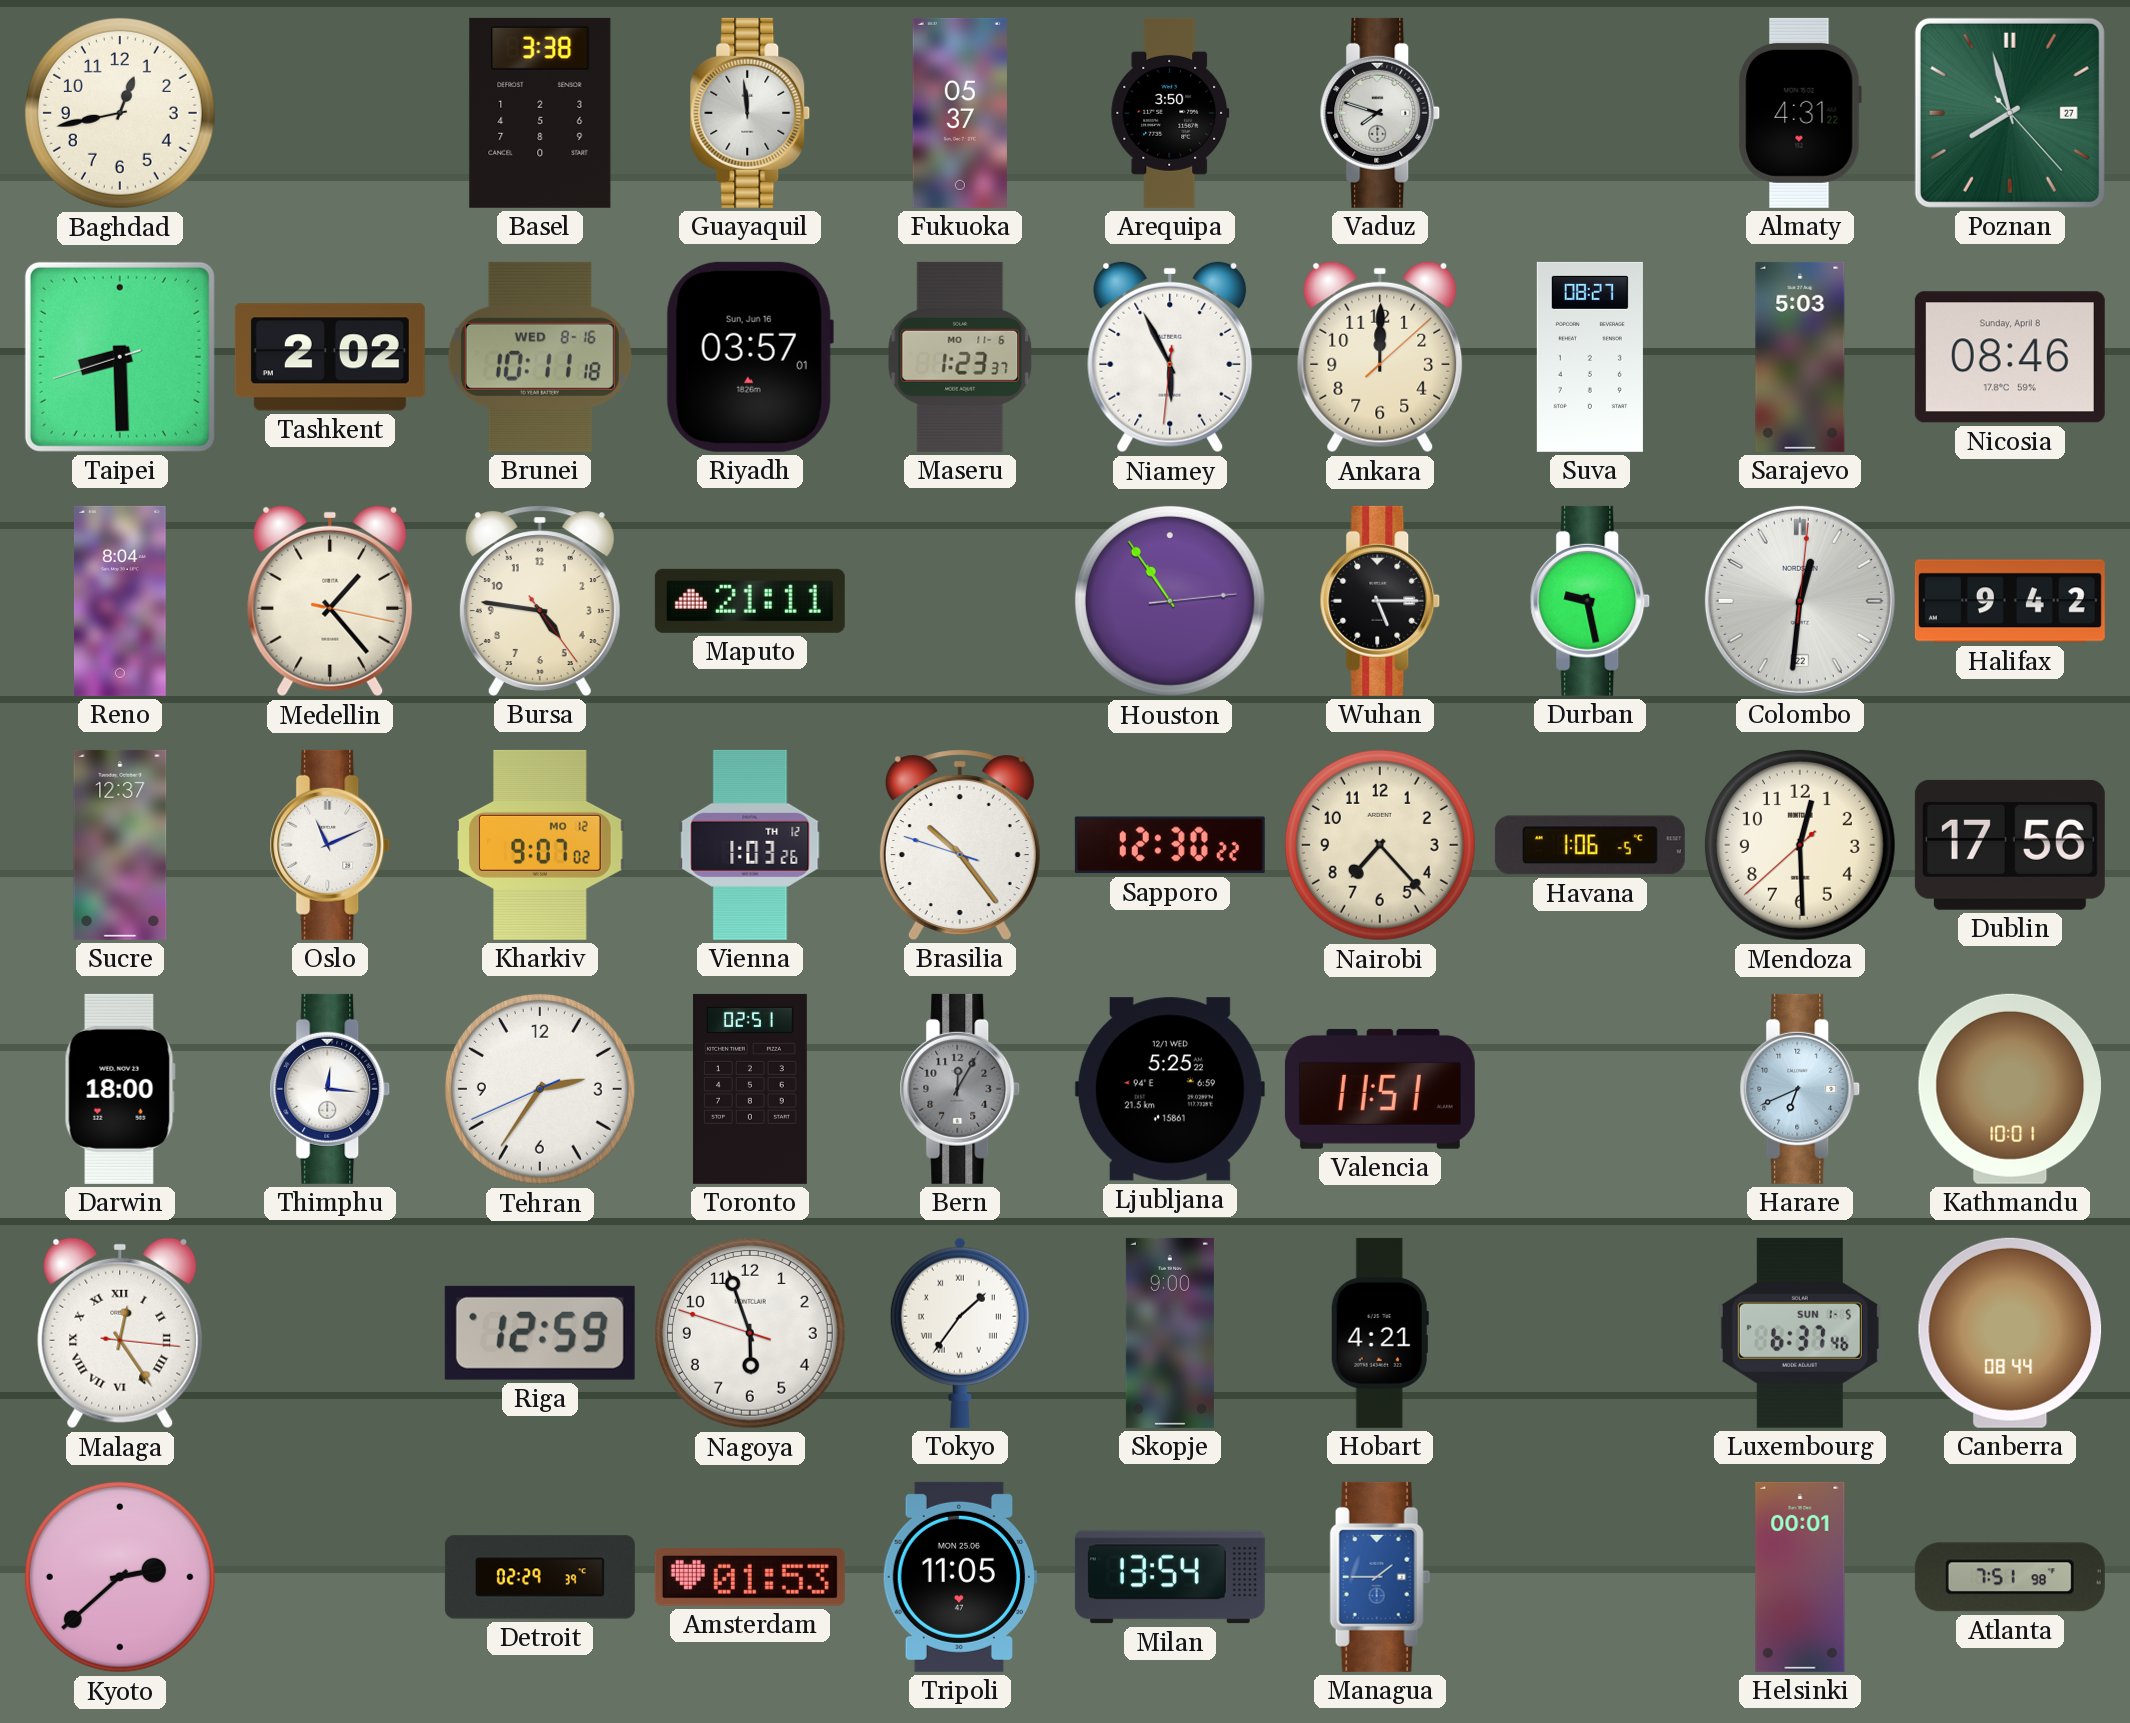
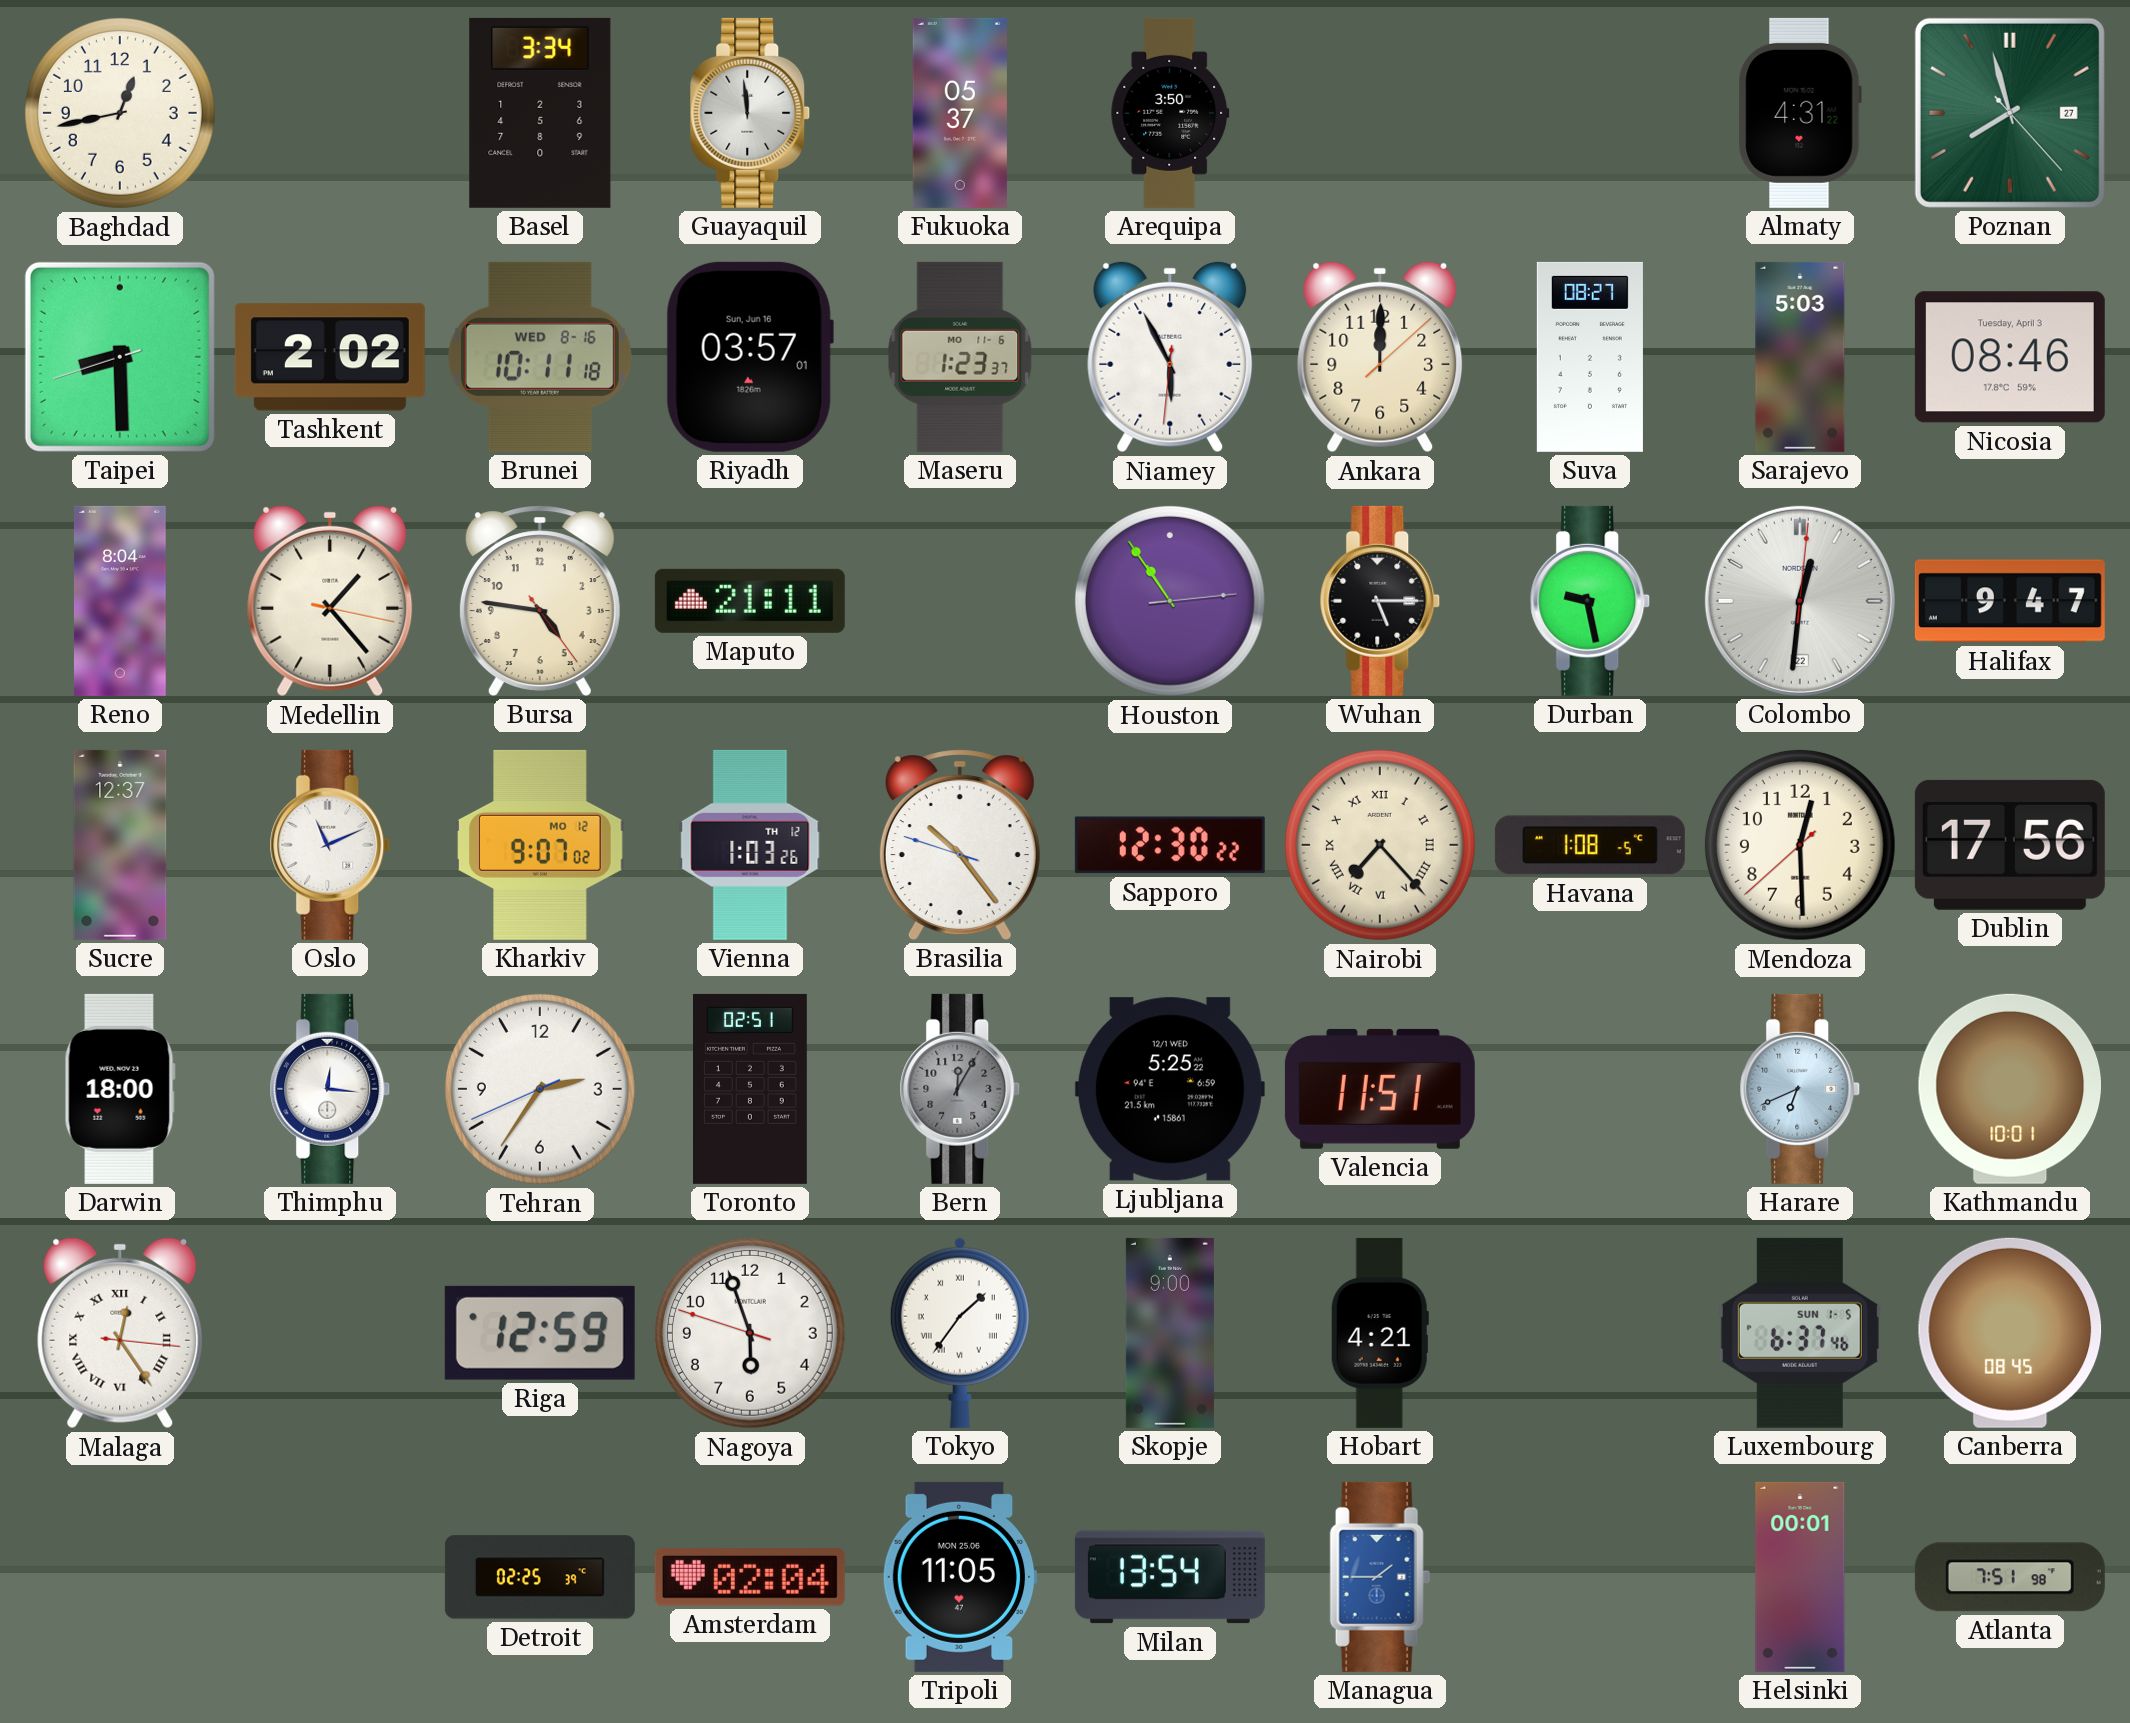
Basel: 3:38 -> 3:34
Vaduz: 7:48 -> none
Nicosia date: Sunday, April 8 -> Tuesday, April 3
Halifax: 9:42 -> 9:47
Nairobi numerals: Arabic -> Roman
Havana: 1:06 -> 1:08
Canberra: 08:44 -> 08:45
Kyoto: 2:38 -> none
Detroit: 02:29 -> 02:25
Amsterdam: 01:53 -> 02:04
